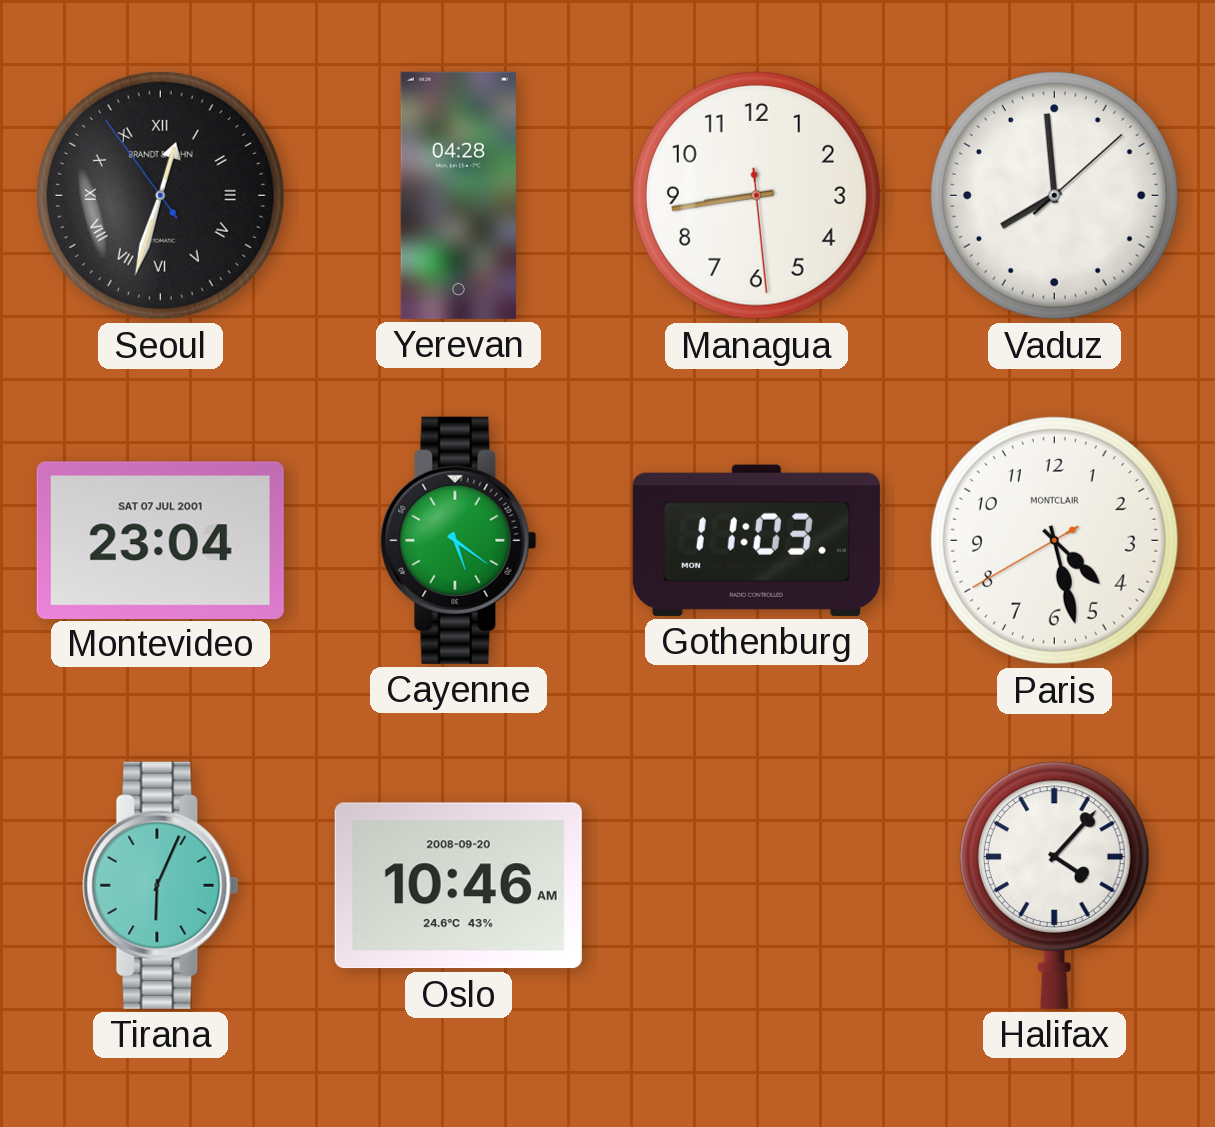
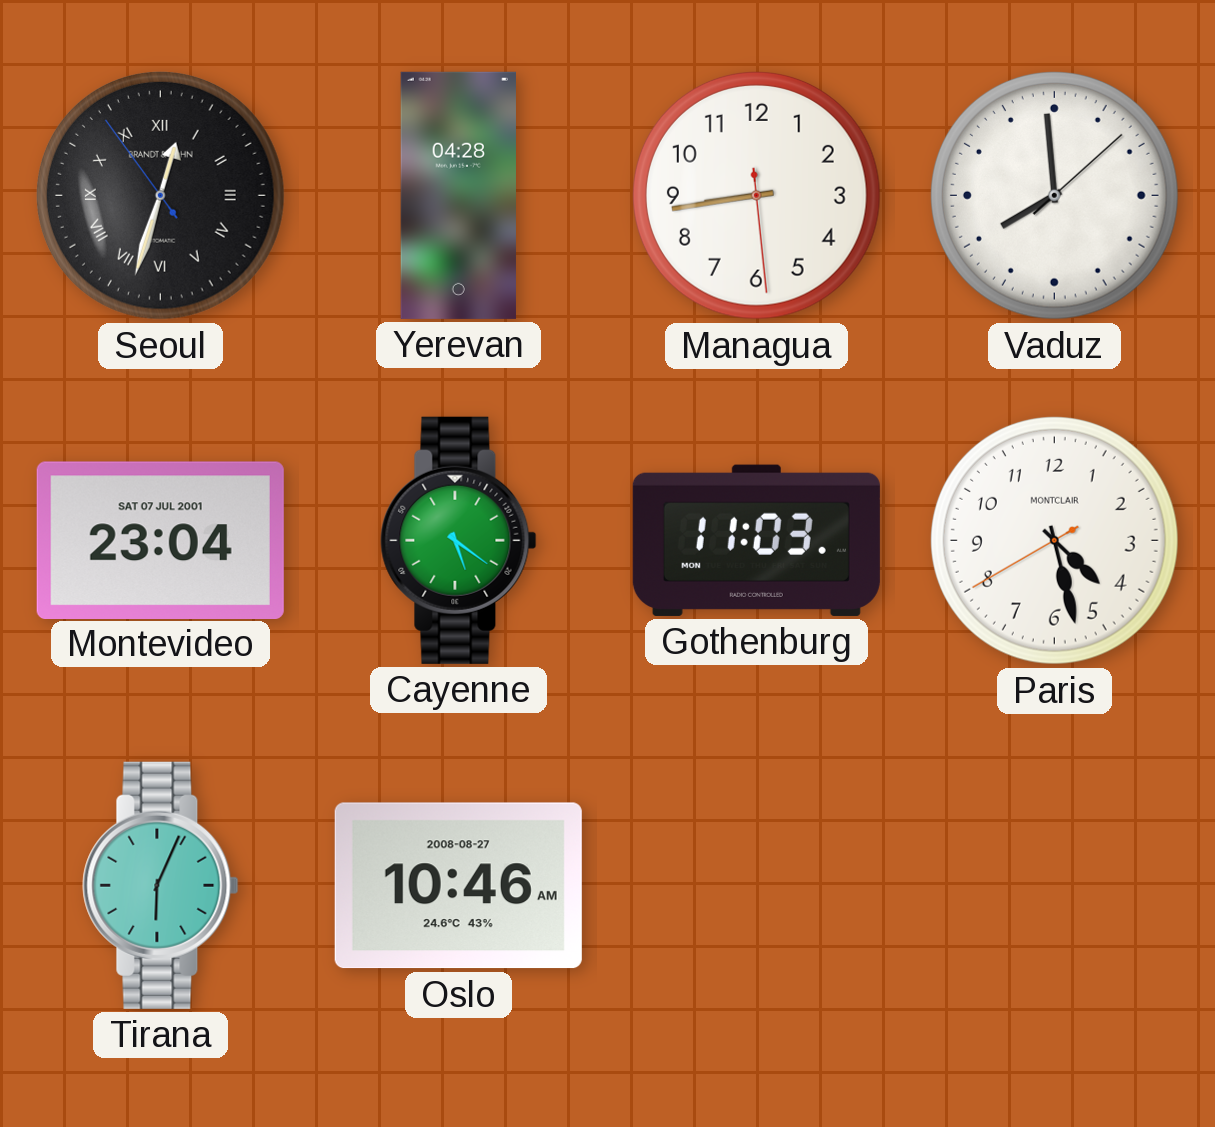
Oslo date: 2008-09-20 -> 2008-08-27
Halifax: 4:07 -> none
